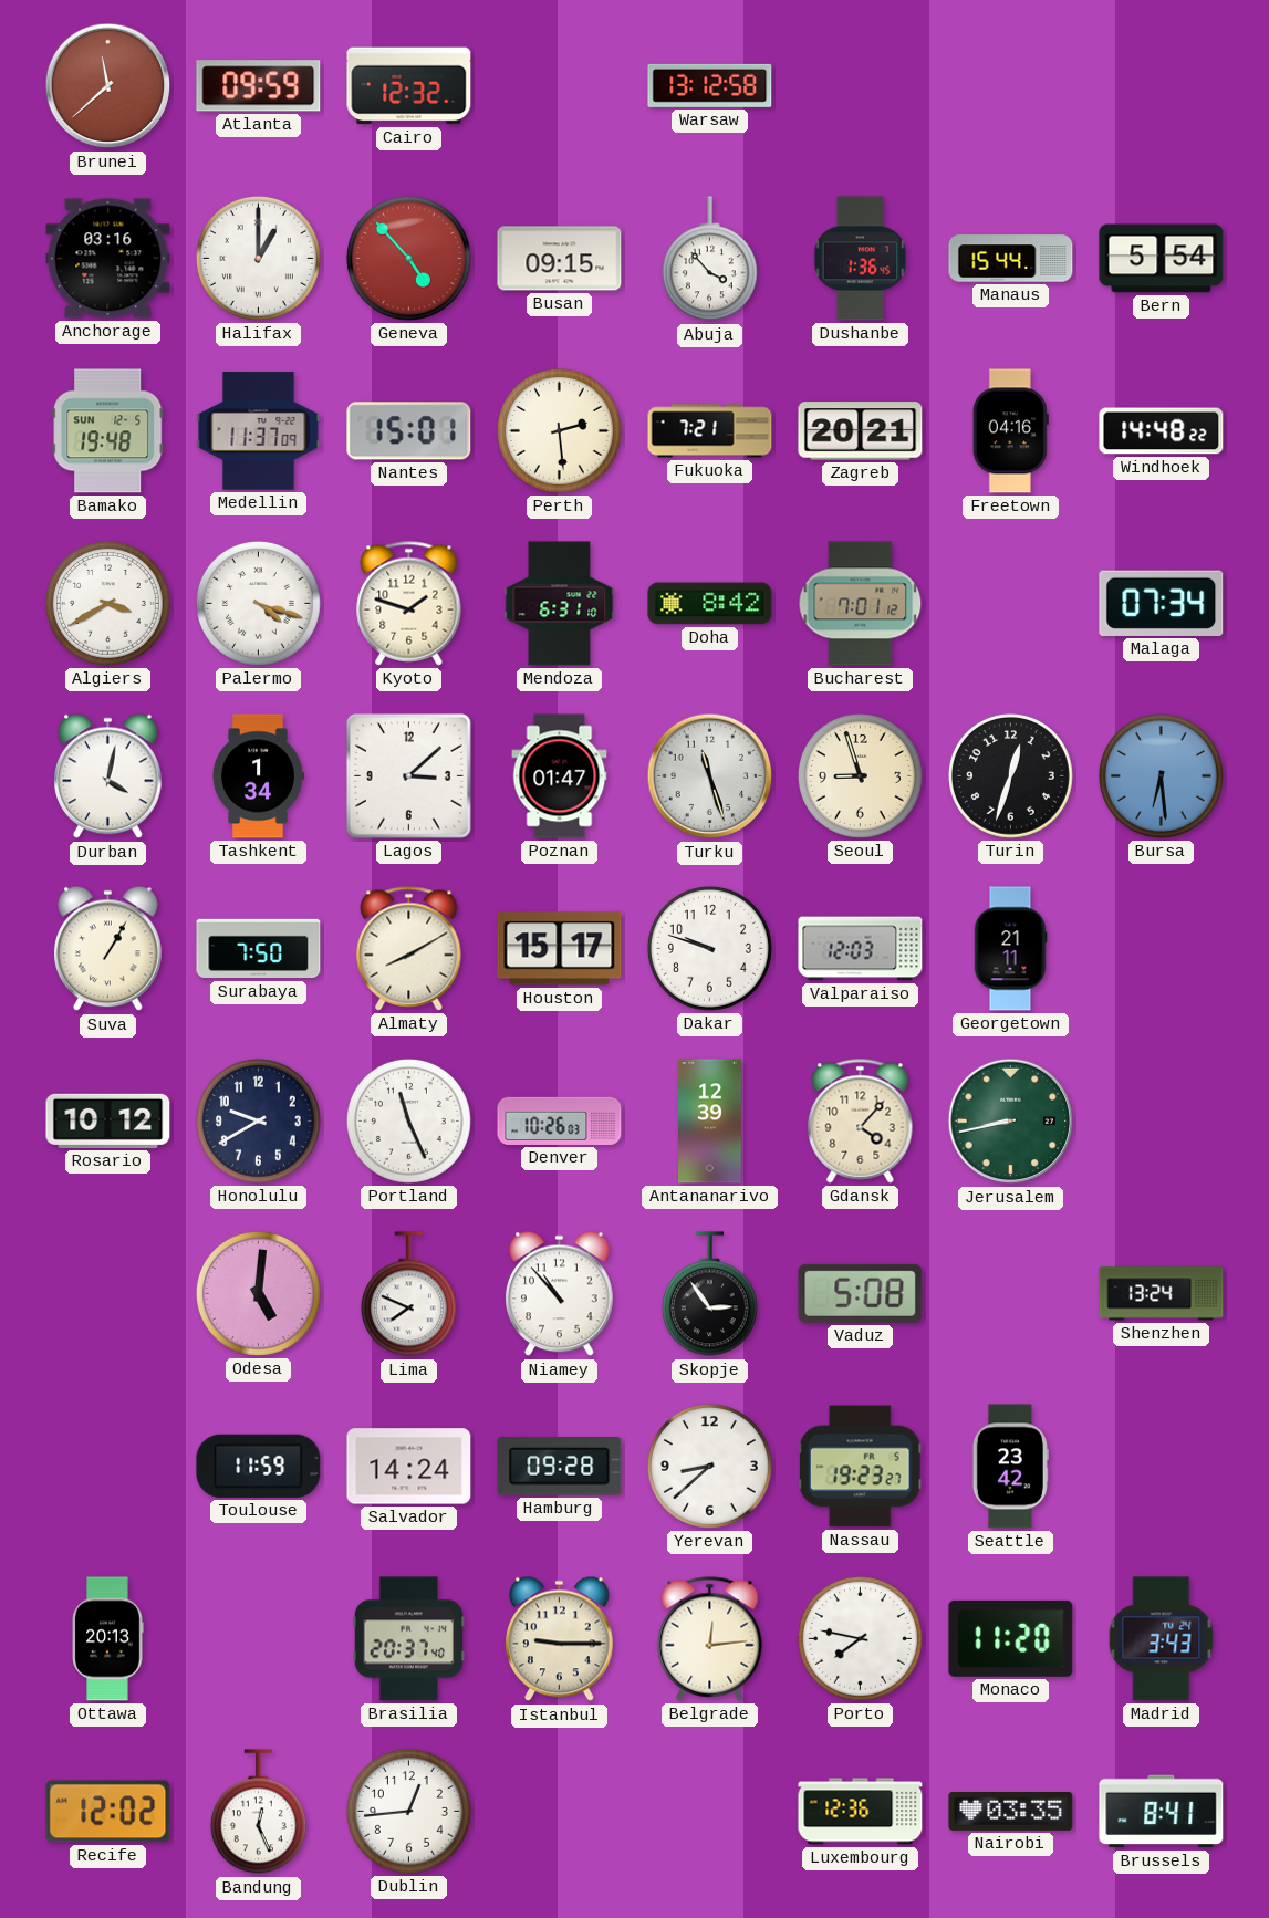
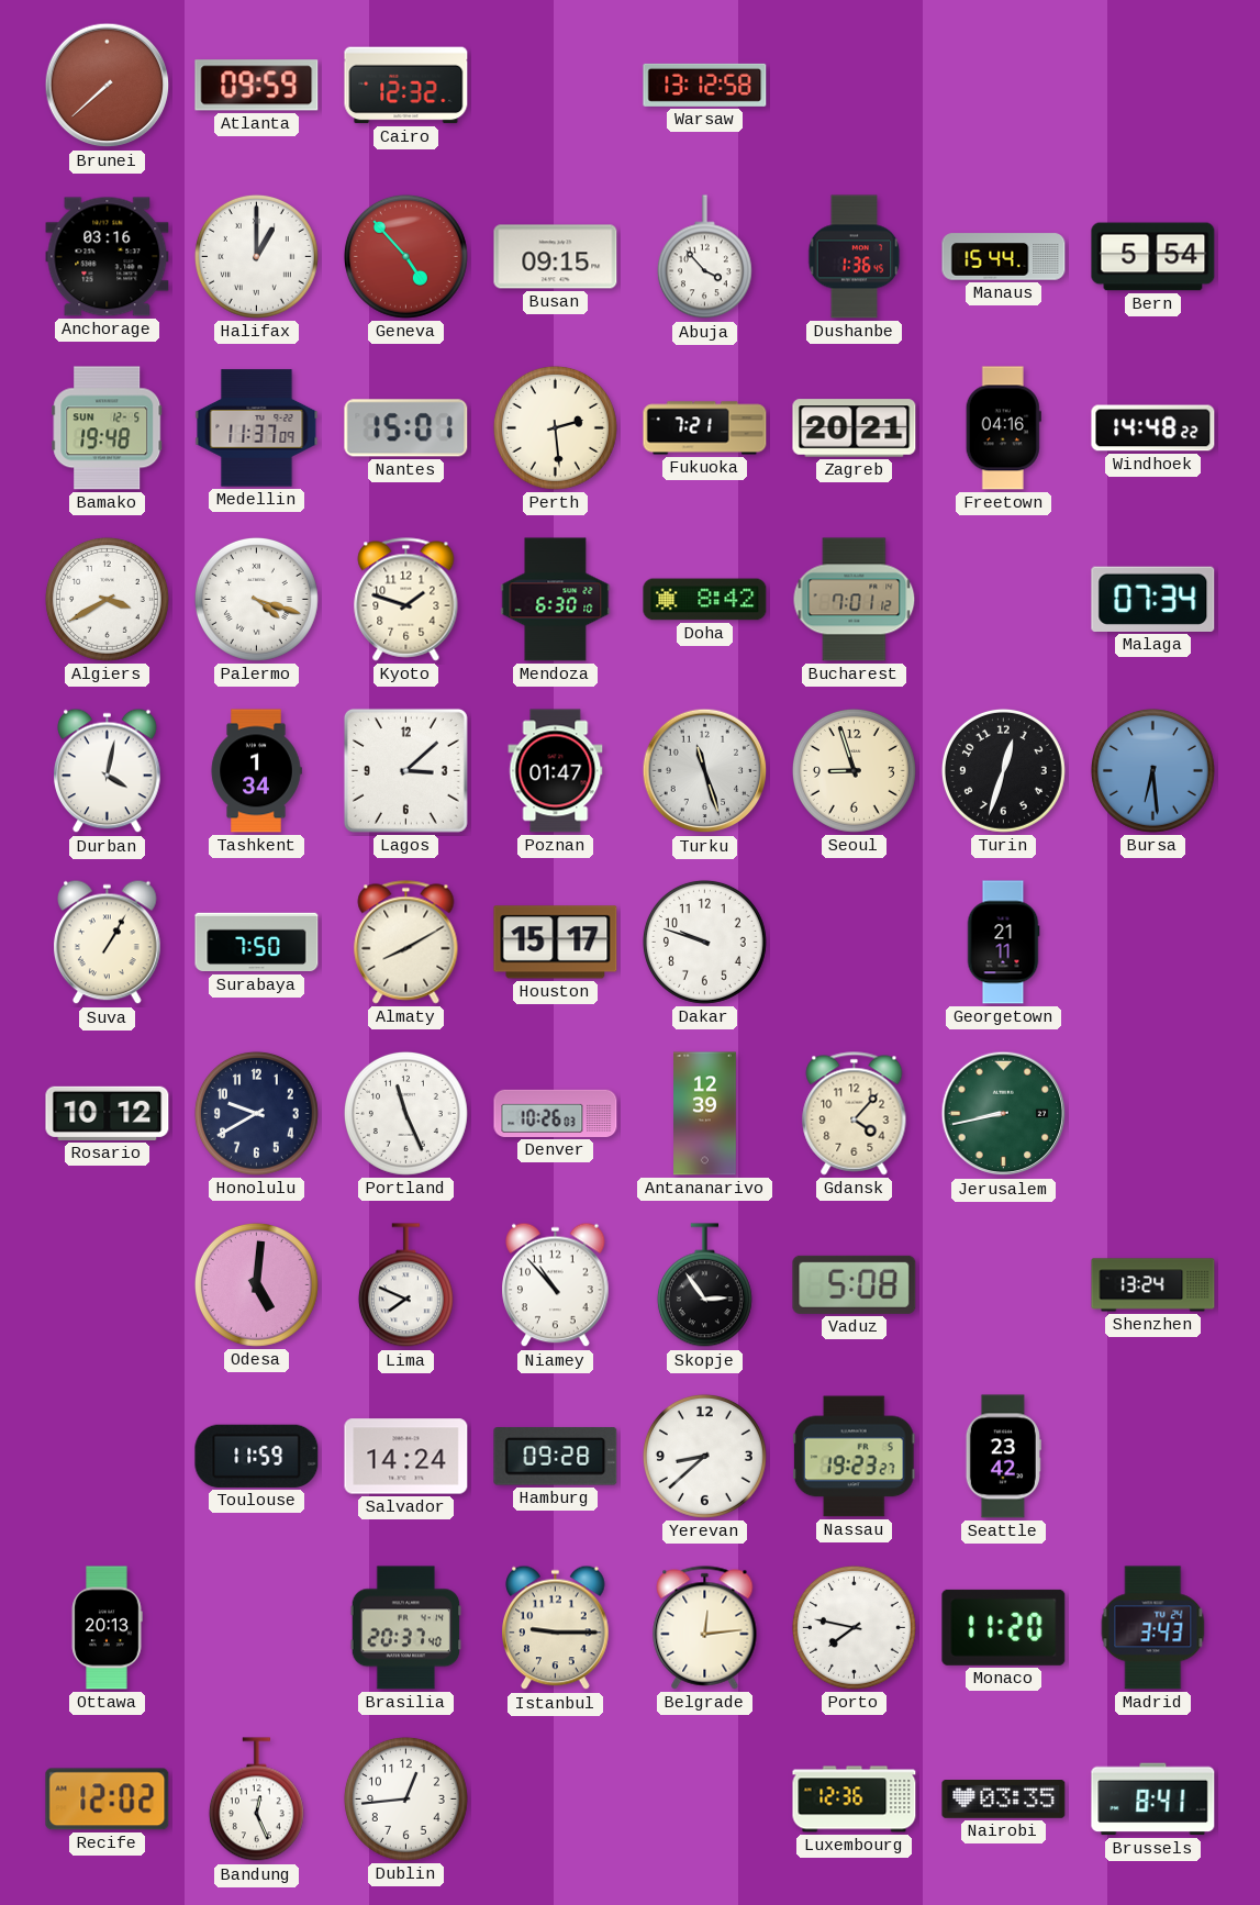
Brunei: 11:38 -> 7:38
Mendoza: 6:31 -> 6:30
Valparaiso: 12:03 -> none
